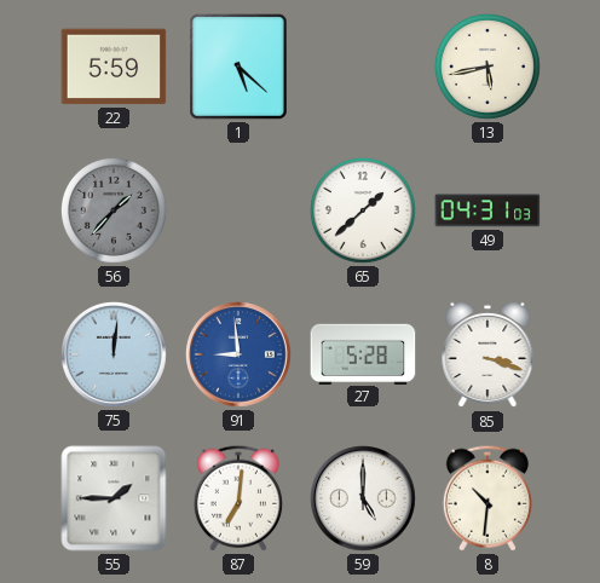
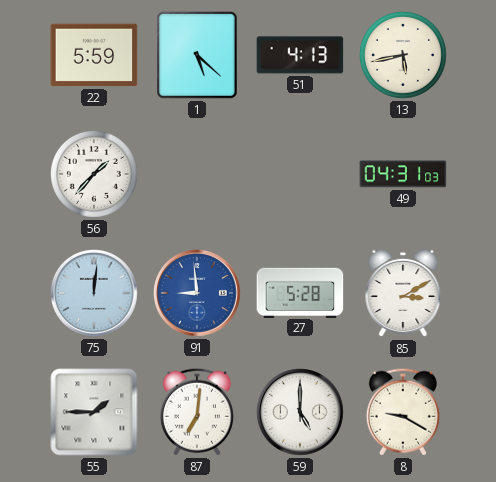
51: none -> 4:13
56 dial: grey -> white
65: 1:38 -> none
85: 3:18 -> 3:10
8: 10:31 -> 9:20
